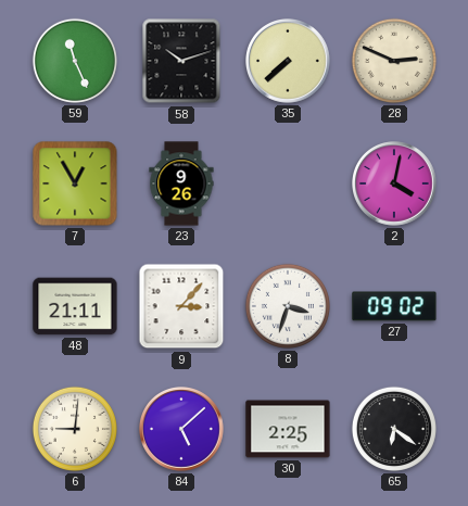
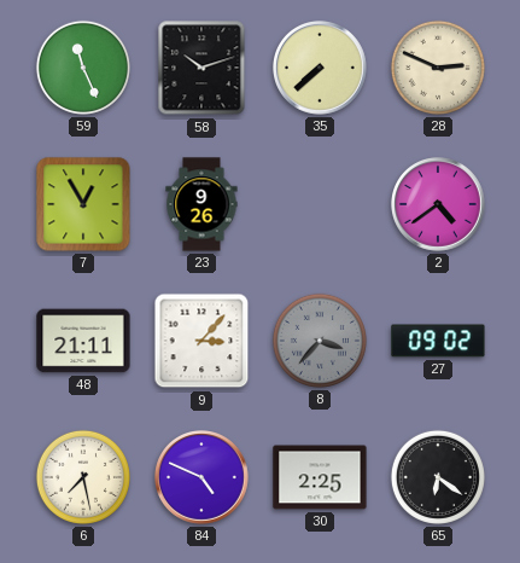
2: 4:02 -> 4:39
8: 3:33 -> 3:37
8 dial: white -> grey
6: 9:01 -> 7:28
84: 5:08 -> 4:49
